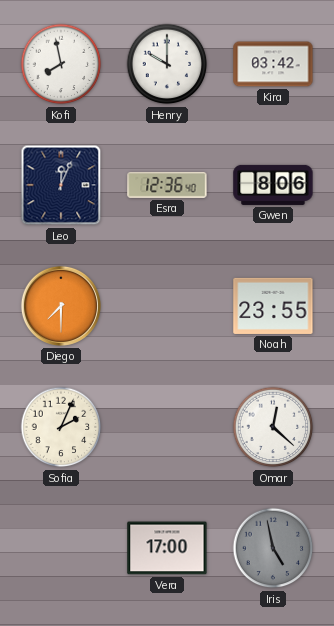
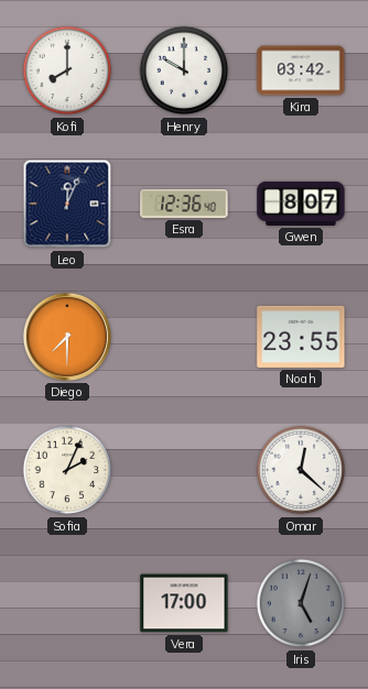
Kofi: 7:58 -> 8:00
Gwen: 8:06 -> 8:07
Iris: 4:58 -> 5:03
